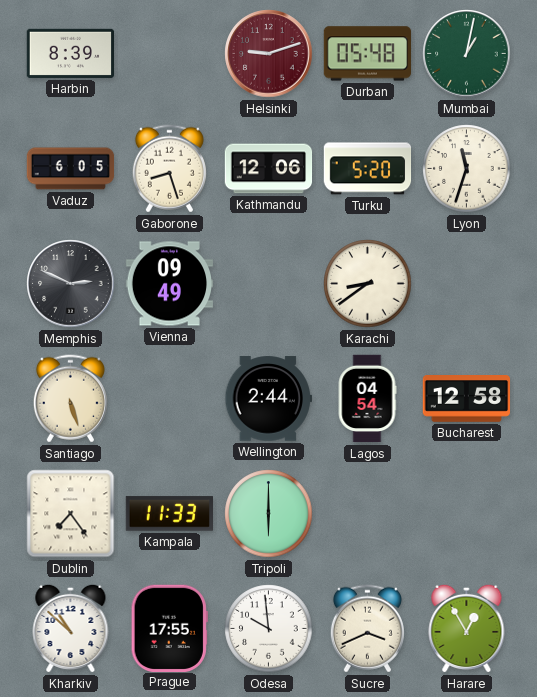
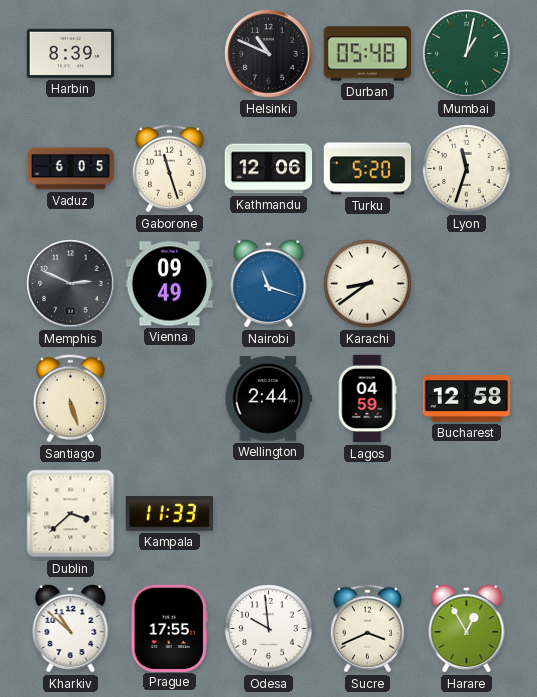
Helsinki: 9:12 -> 10:49
Helsinki dial: burgundy -> black
Gaborone: 8:27 -> 11:27
Nairobi: none -> 11:18
Lagos: 04:54 -> 04:59
Dublin: 7:24 -> 3:38
Tripoli: 6:00 -> none
